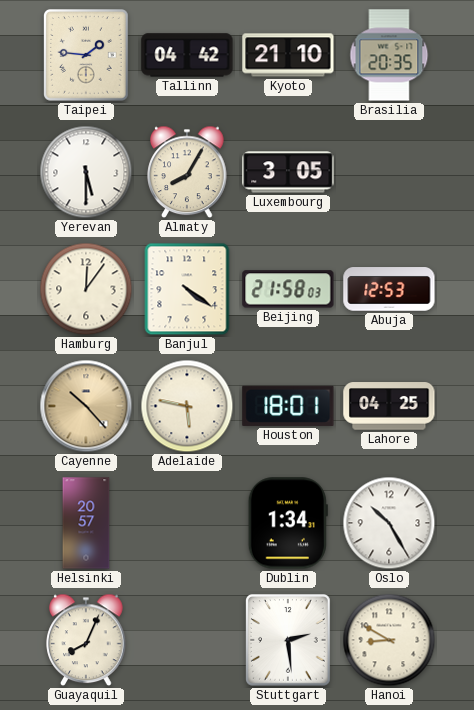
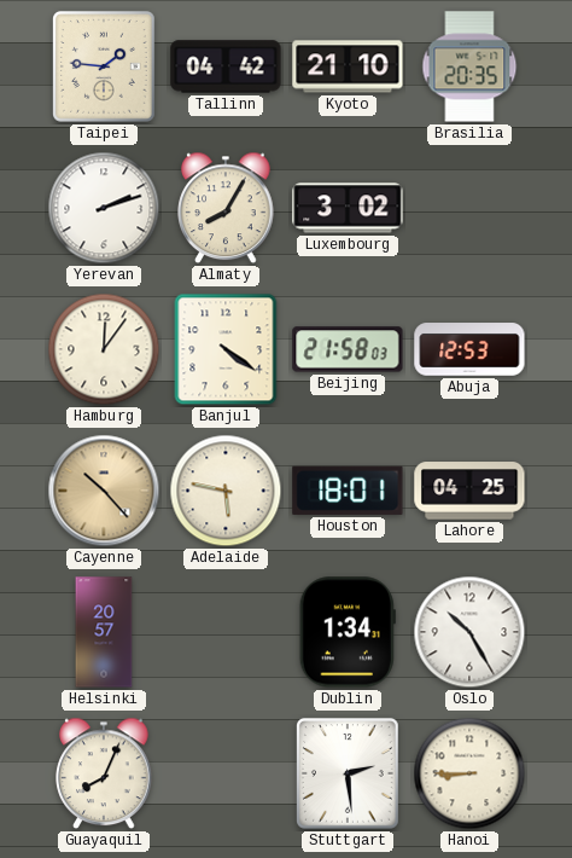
Yerevan: 5:30 -> 2:12
Luxembourg: 3:05 -> 3:02
Hanoi: 8:50 -> 8:45
